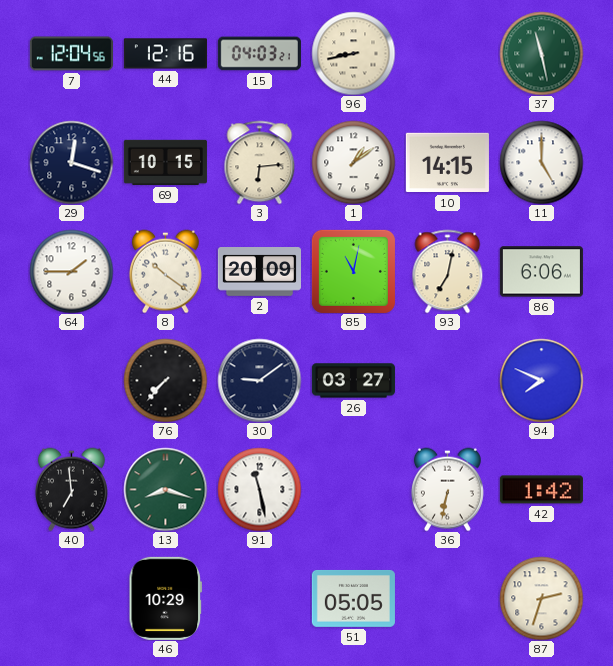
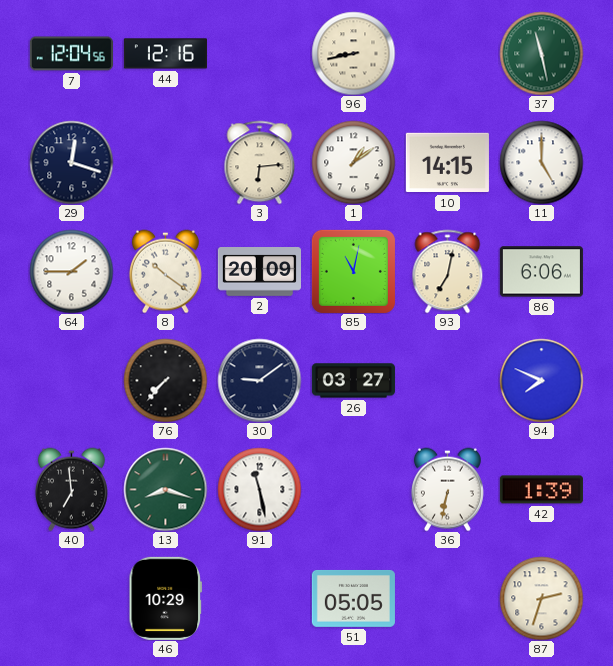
15: 04:03 -> none
69: 10:15 -> none
42: 1:42 -> 1:39
